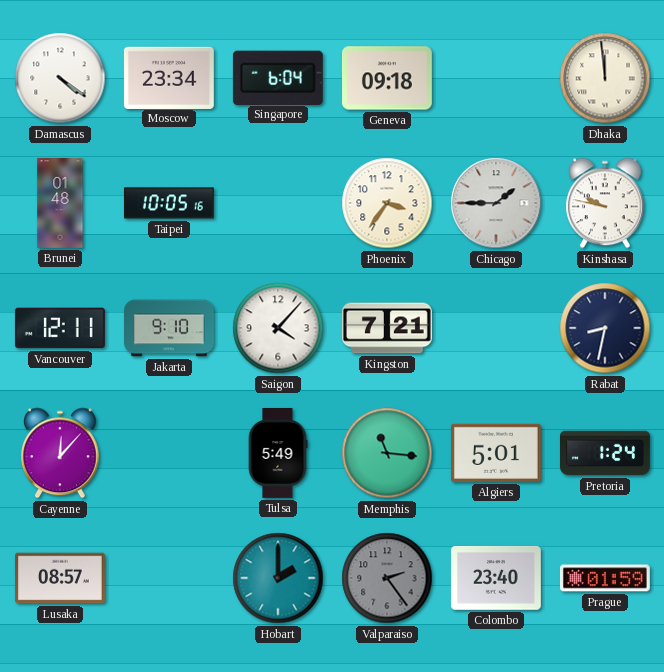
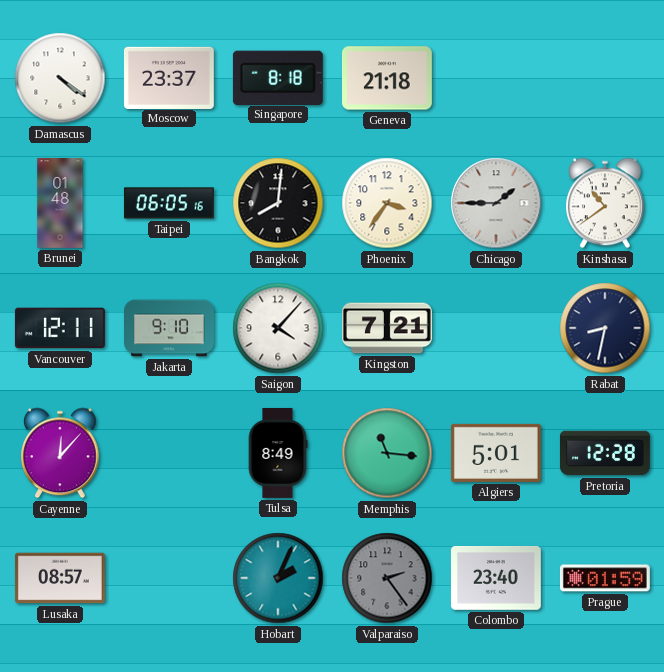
Moscow: 23:34 -> 23:37
Singapore: 6:04 -> 8:18
Geneva: 09:18 -> 21:18
Dhaka: 11:59 -> none
Taipei: 10:05 -> 06:05
Bangkok: none -> 8:01
Kinshasa: 9:47 -> 10:39
Tulsa: 5:49 -> 8:49
Pretoria: 1:24 -> 12:28
Hobart: 2:00 -> 2:04
